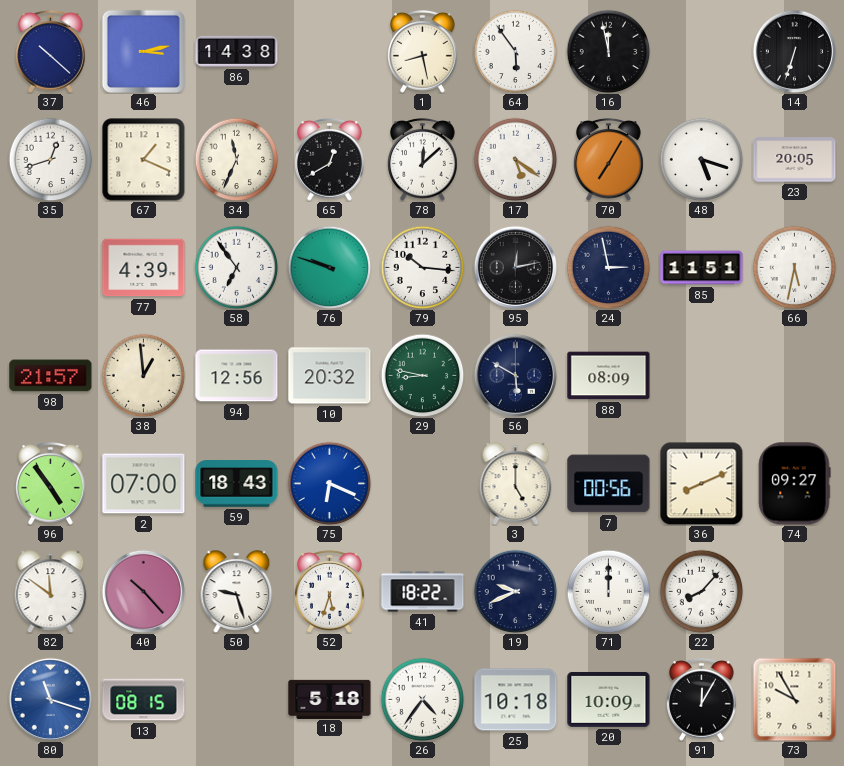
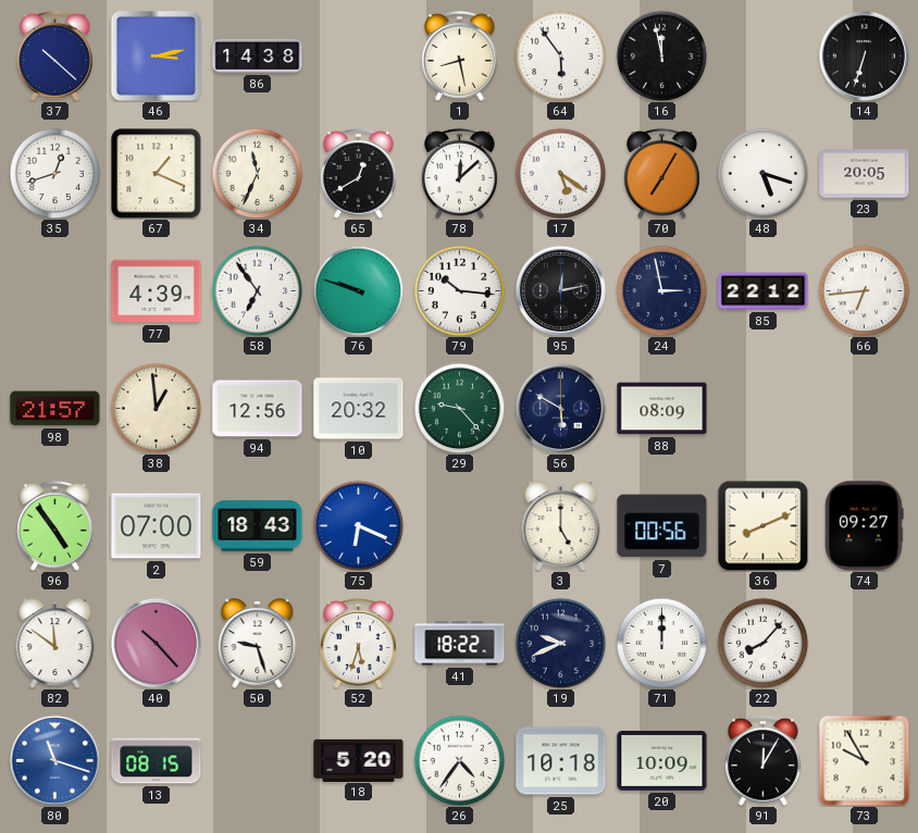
85: 11:51 -> 22:12
66: 5:32 -> 6:44
29: 8:47 -> 9:23
18: 5:18 -> 5:20
